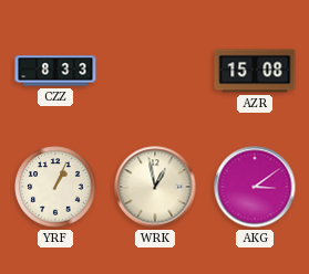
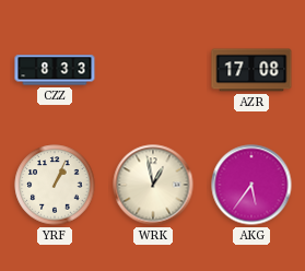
AZR: 15:08 -> 17:08
AKG: 3:09 -> 5:36
